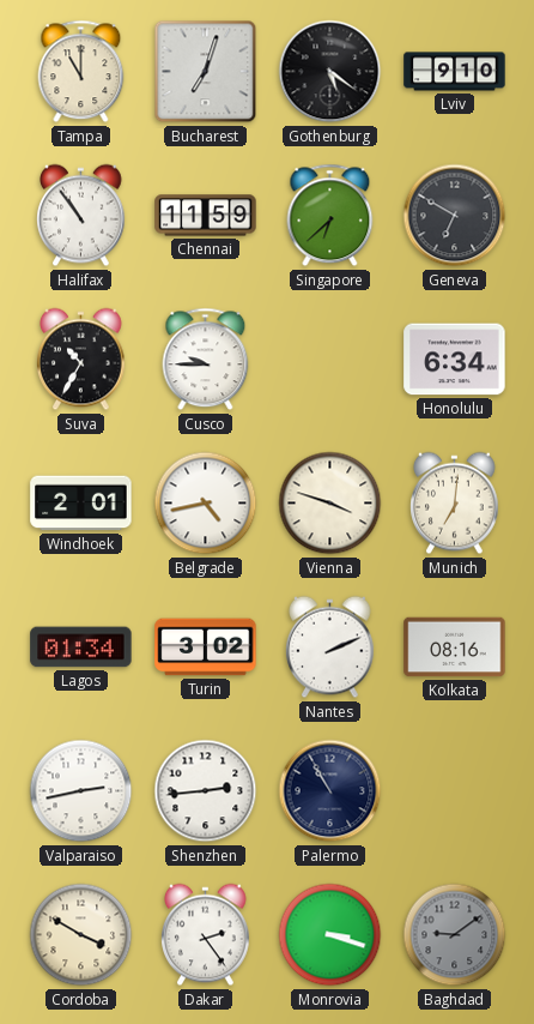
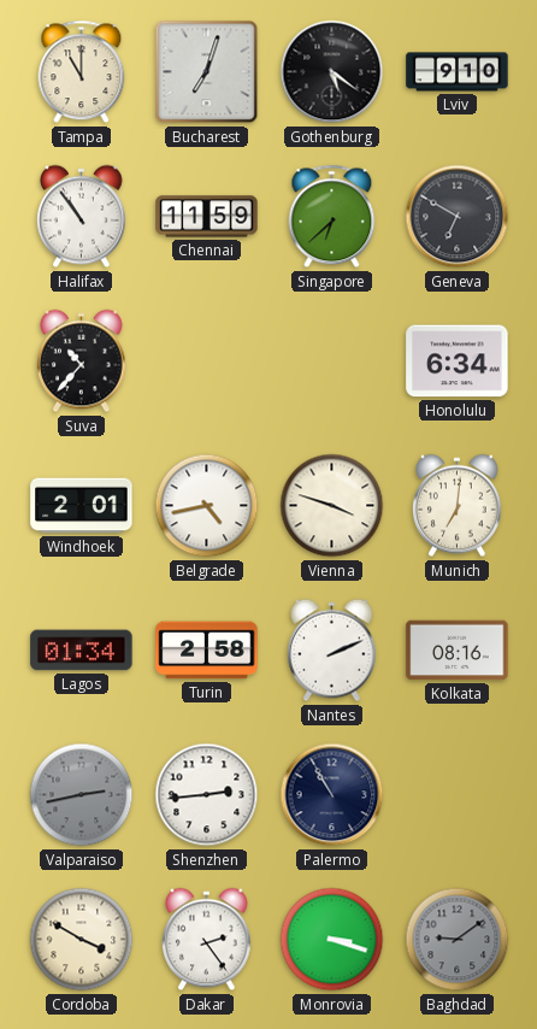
Suva: 10:35 -> 10:37
Cusco: 9:45 -> none
Turin: 3:02 -> 2:58
Valparaiso dial: white -> grey
